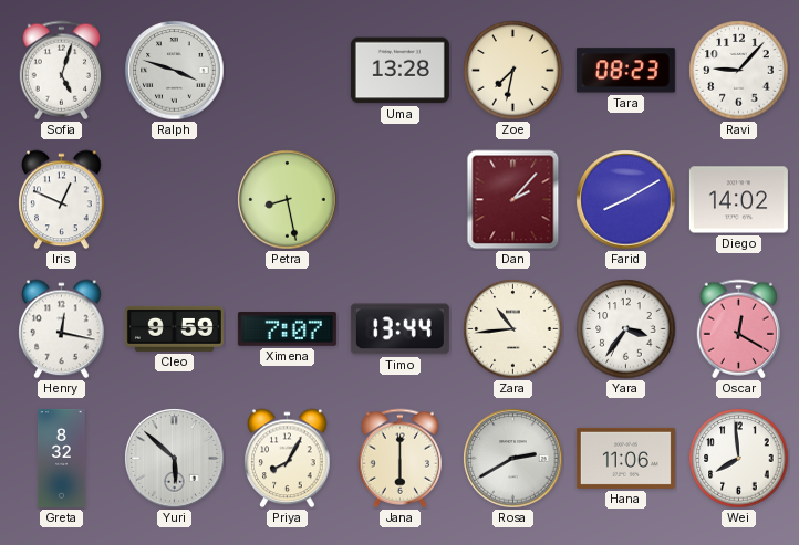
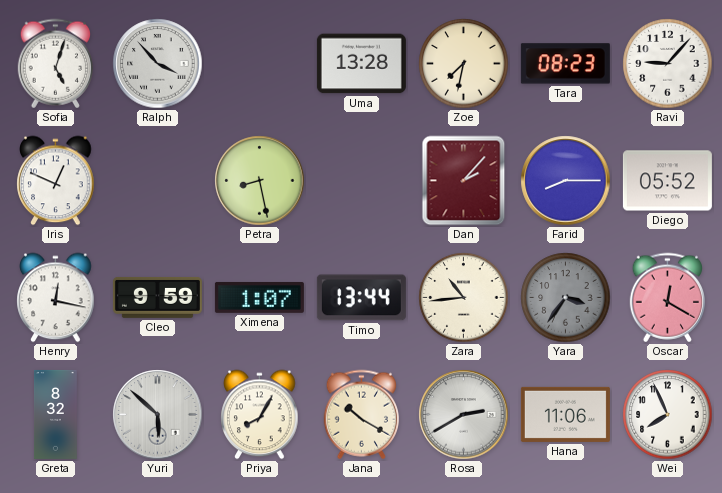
Ralph: 3:48 -> 3:53
Farid: 8:10 -> 8:15
Diego: 14:02 -> 05:52
Ximena: 7:07 -> 1:07
Yara dial: white -> grey
Jana: 6:00 -> 10:20
Wei: 7:59 -> 7:56
